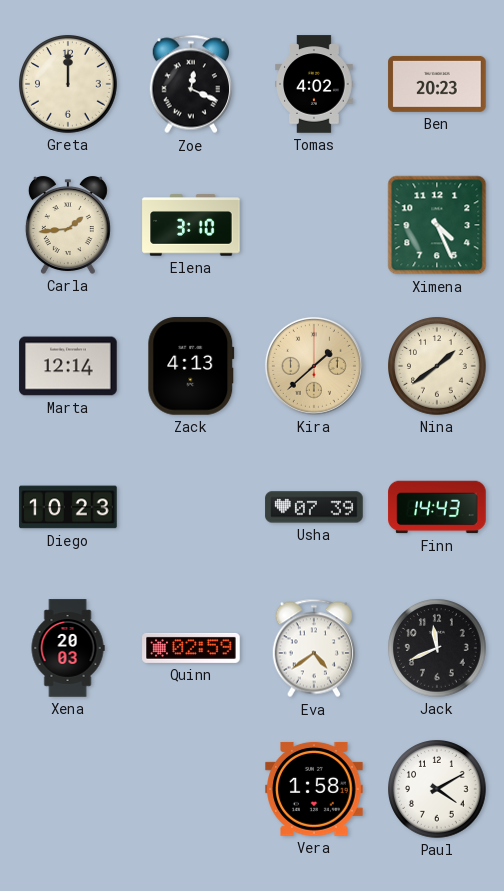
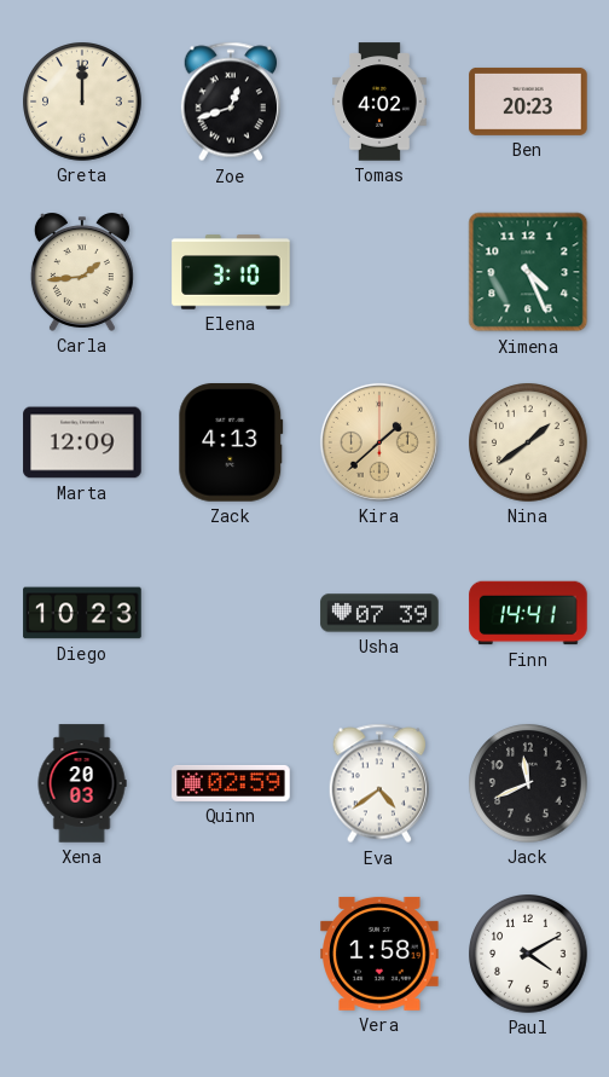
Zoe: 12:19 -> 12:42
Marta: 12:14 -> 12:09
Finn: 14:43 -> 14:41
